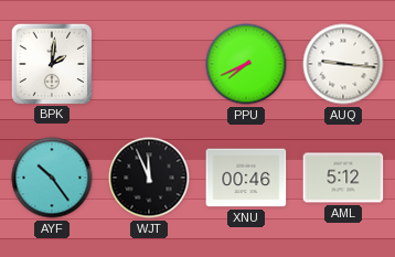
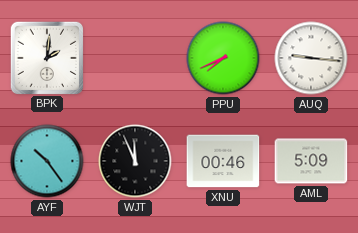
AML: 5:12 -> 5:09
